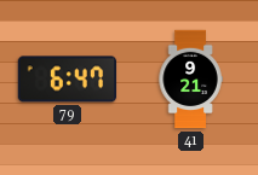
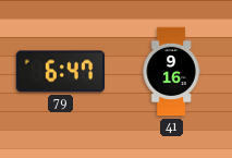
41: 9:21 -> 9:16
